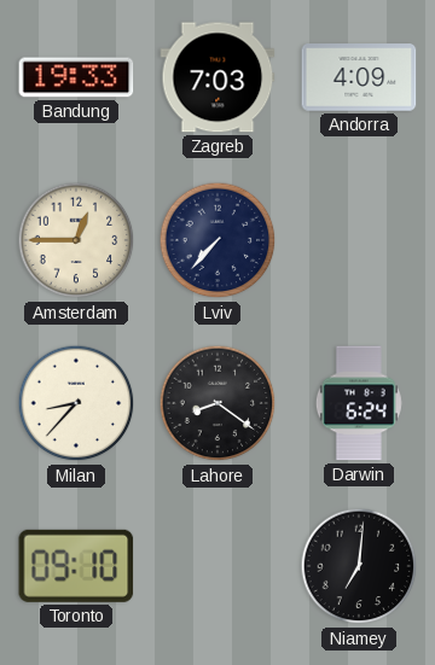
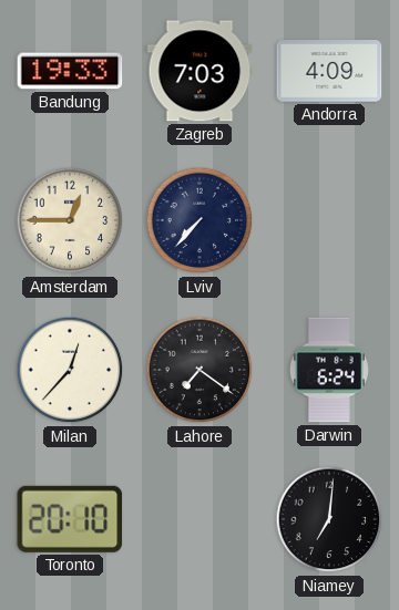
Milan: 8:37 -> 12:37
Lahore: 8:21 -> 7:21
Toronto: 09:10 -> 20:10
